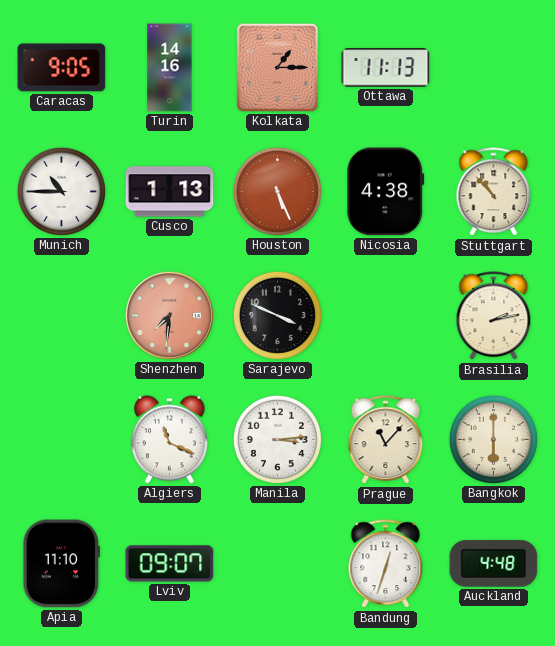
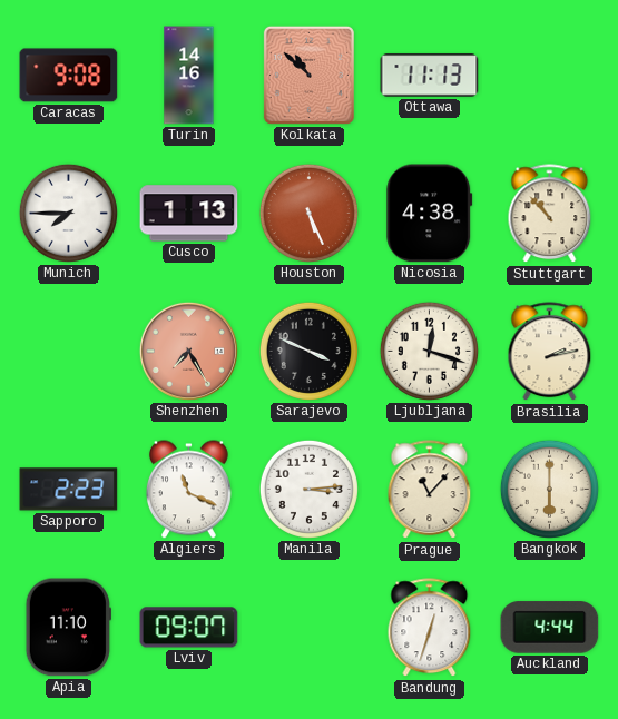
Caracas: 9:05 -> 9:08
Kolkata: 1:15 -> 10:52
Munich: 10:45 -> 7:45
Shenzhen: 7:31 -> 7:25
Ljubljana: none -> 12:18
Sapporo: none -> 2:23
Auckland: 4:48 -> 4:44
